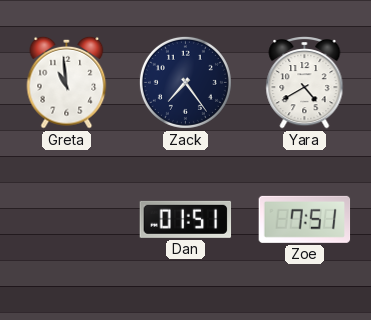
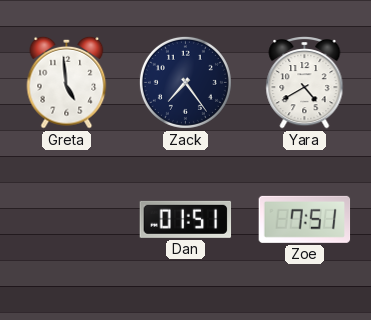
Greta: 10:59 -> 4:59
